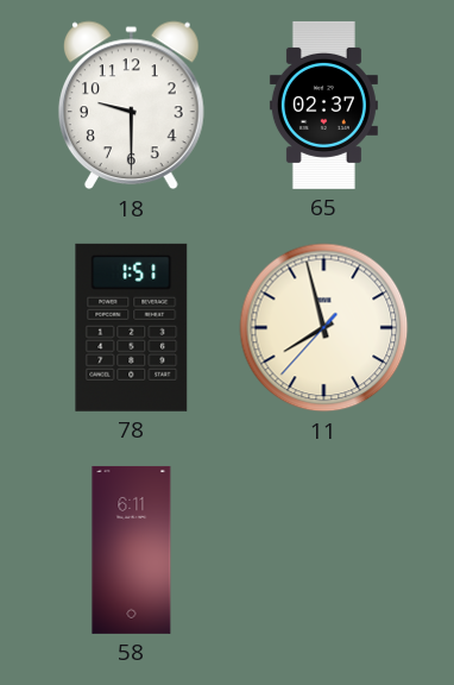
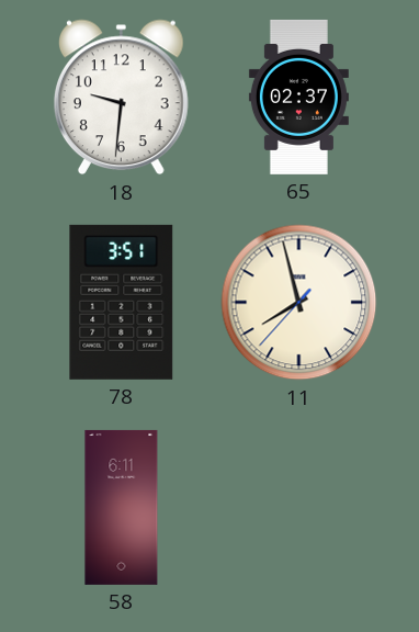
18: 9:30 -> 9:31
78: 1:51 -> 3:51
